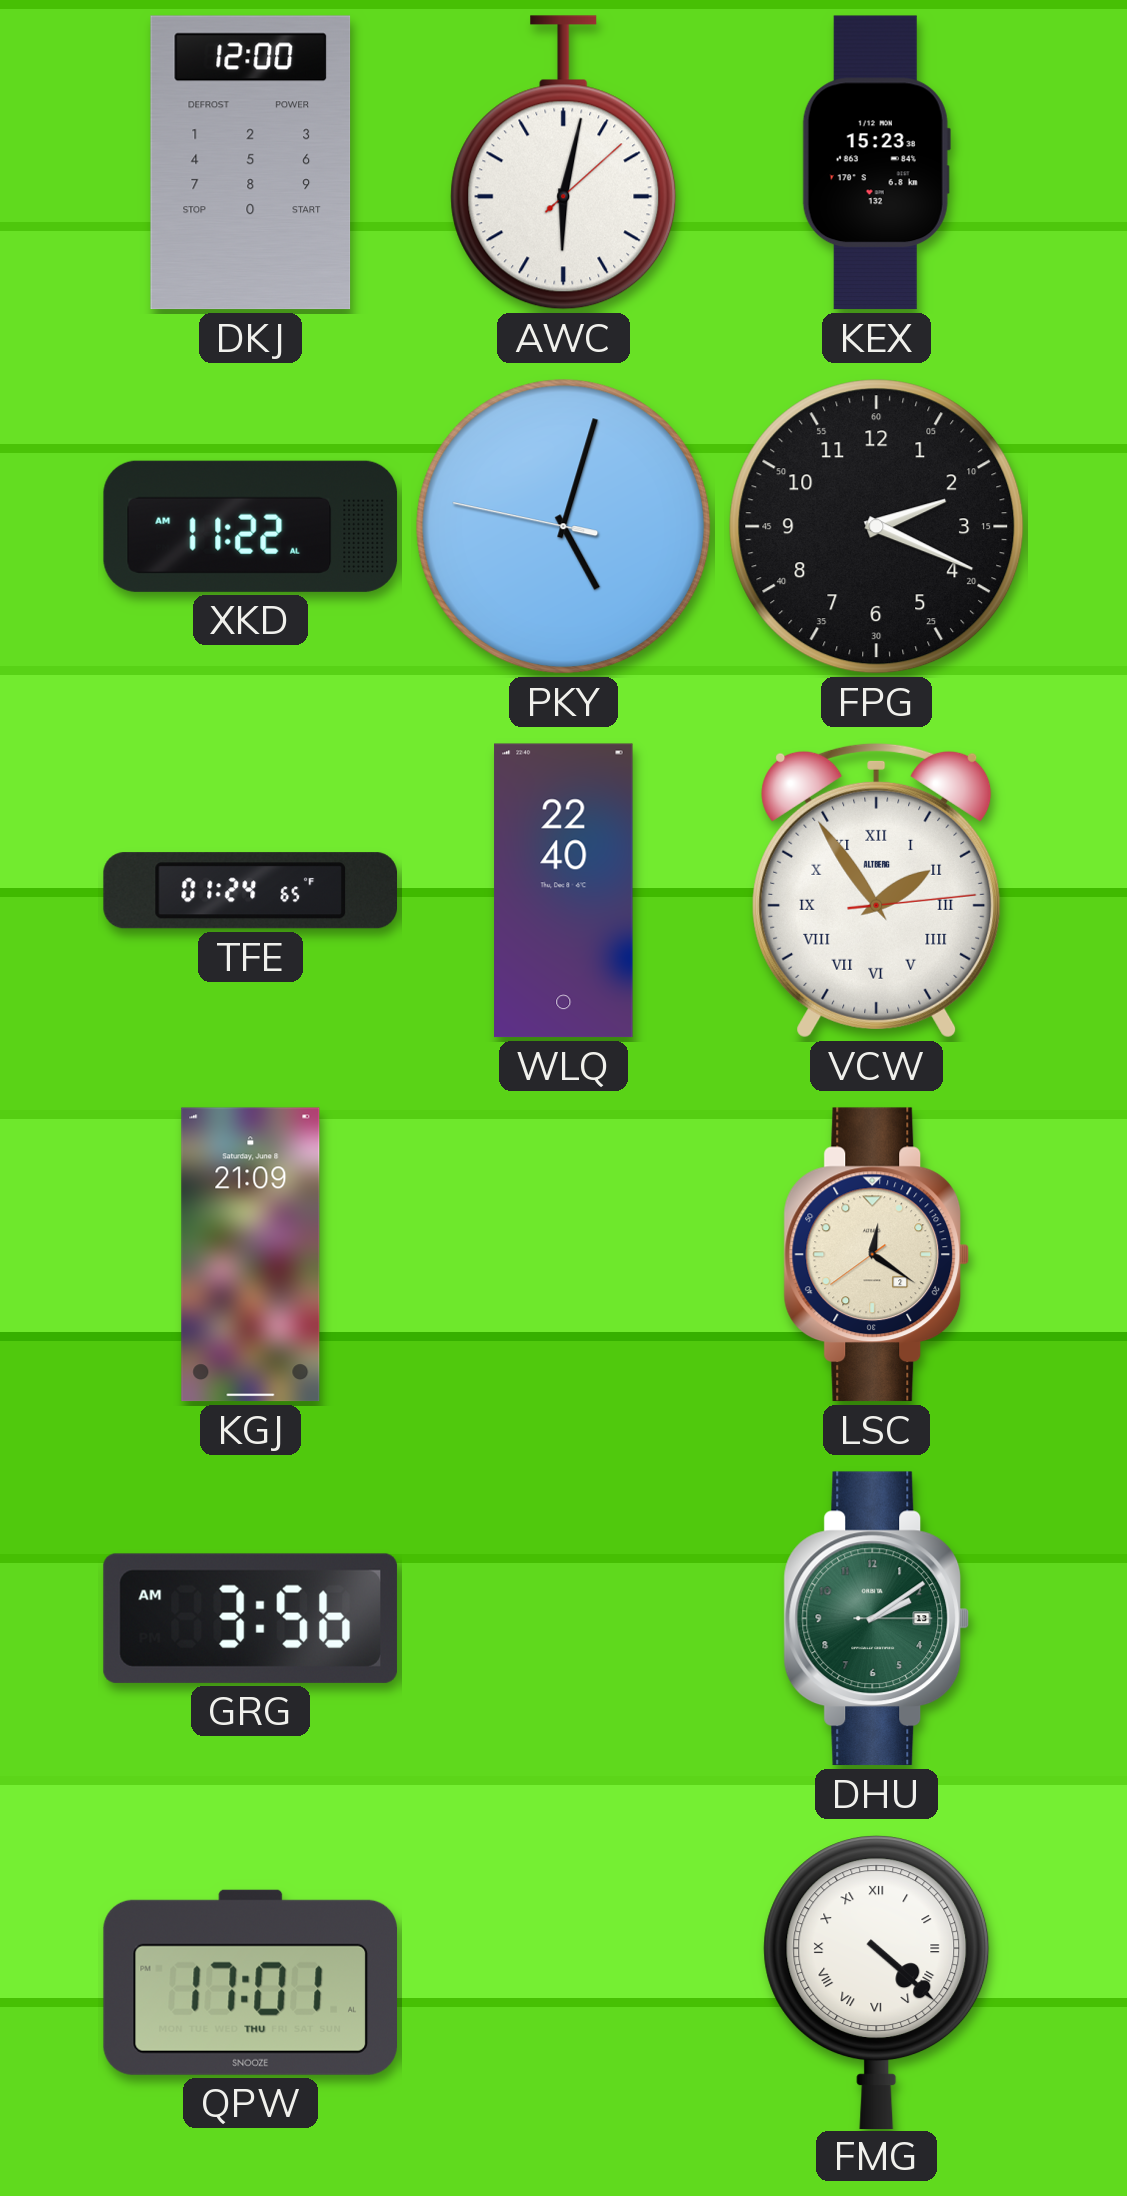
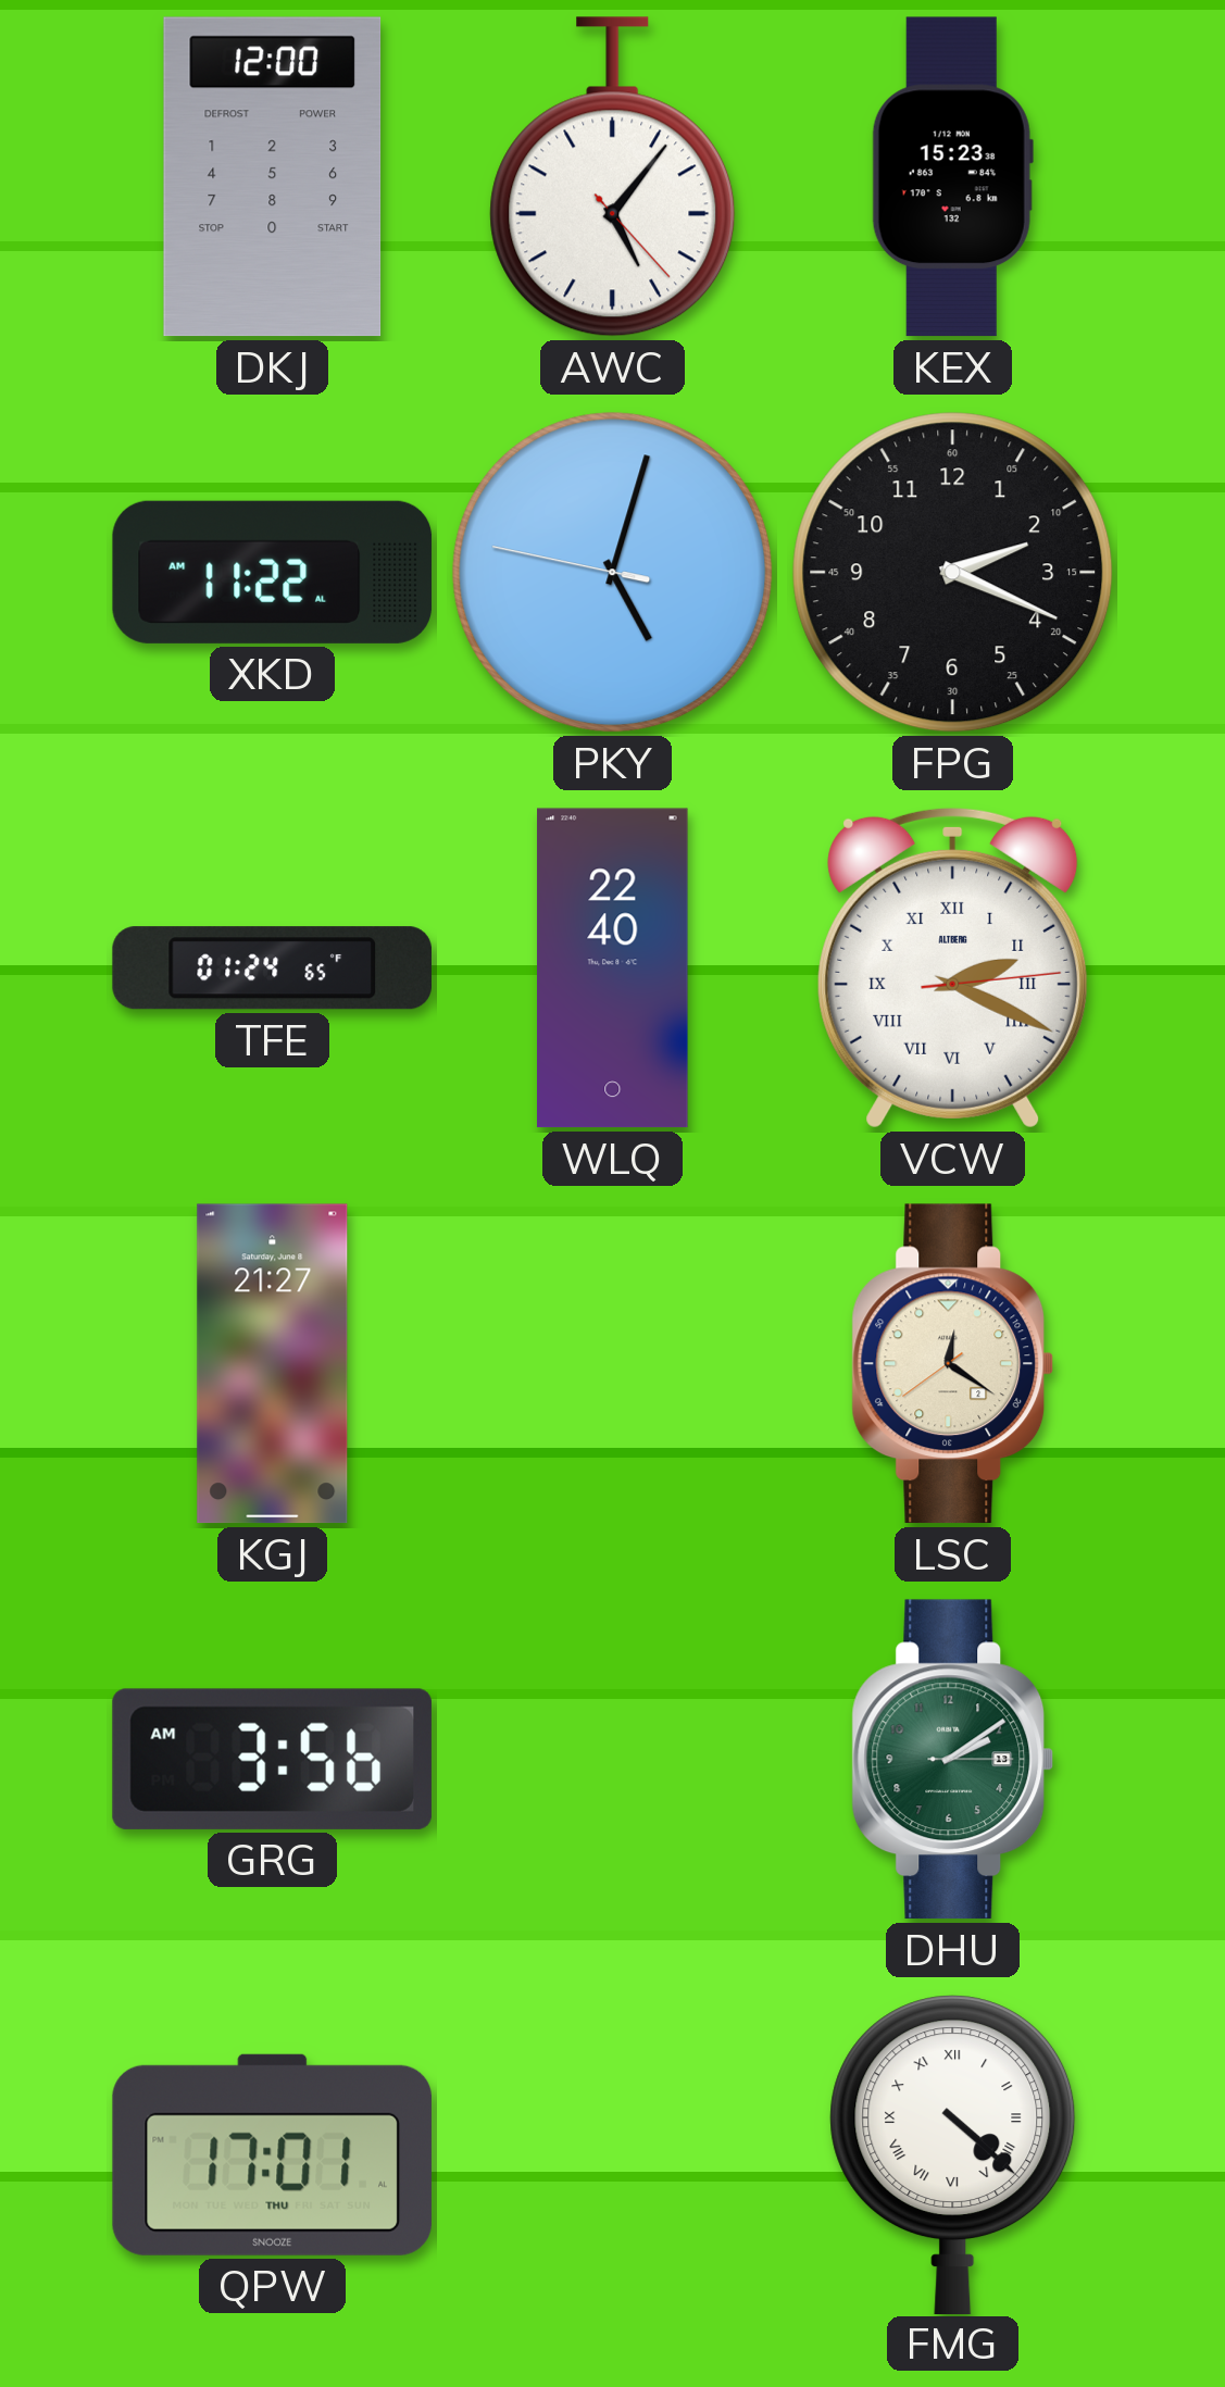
AWC: 6:02 -> 5:06
VCW: 1:54 -> 2:19
KGJ: 21:09 -> 21:27
